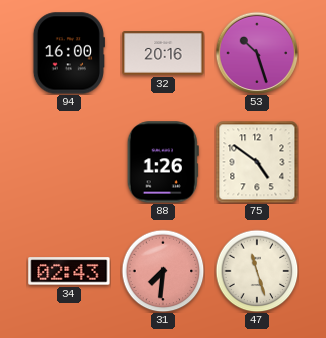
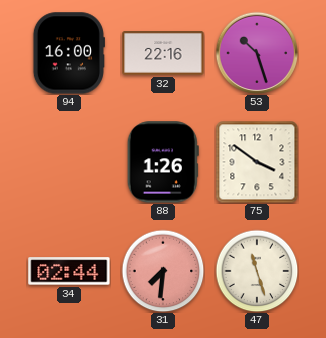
32: 20:16 -> 22:16
75: 4:51 -> 3:51
34: 02:43 -> 02:44
